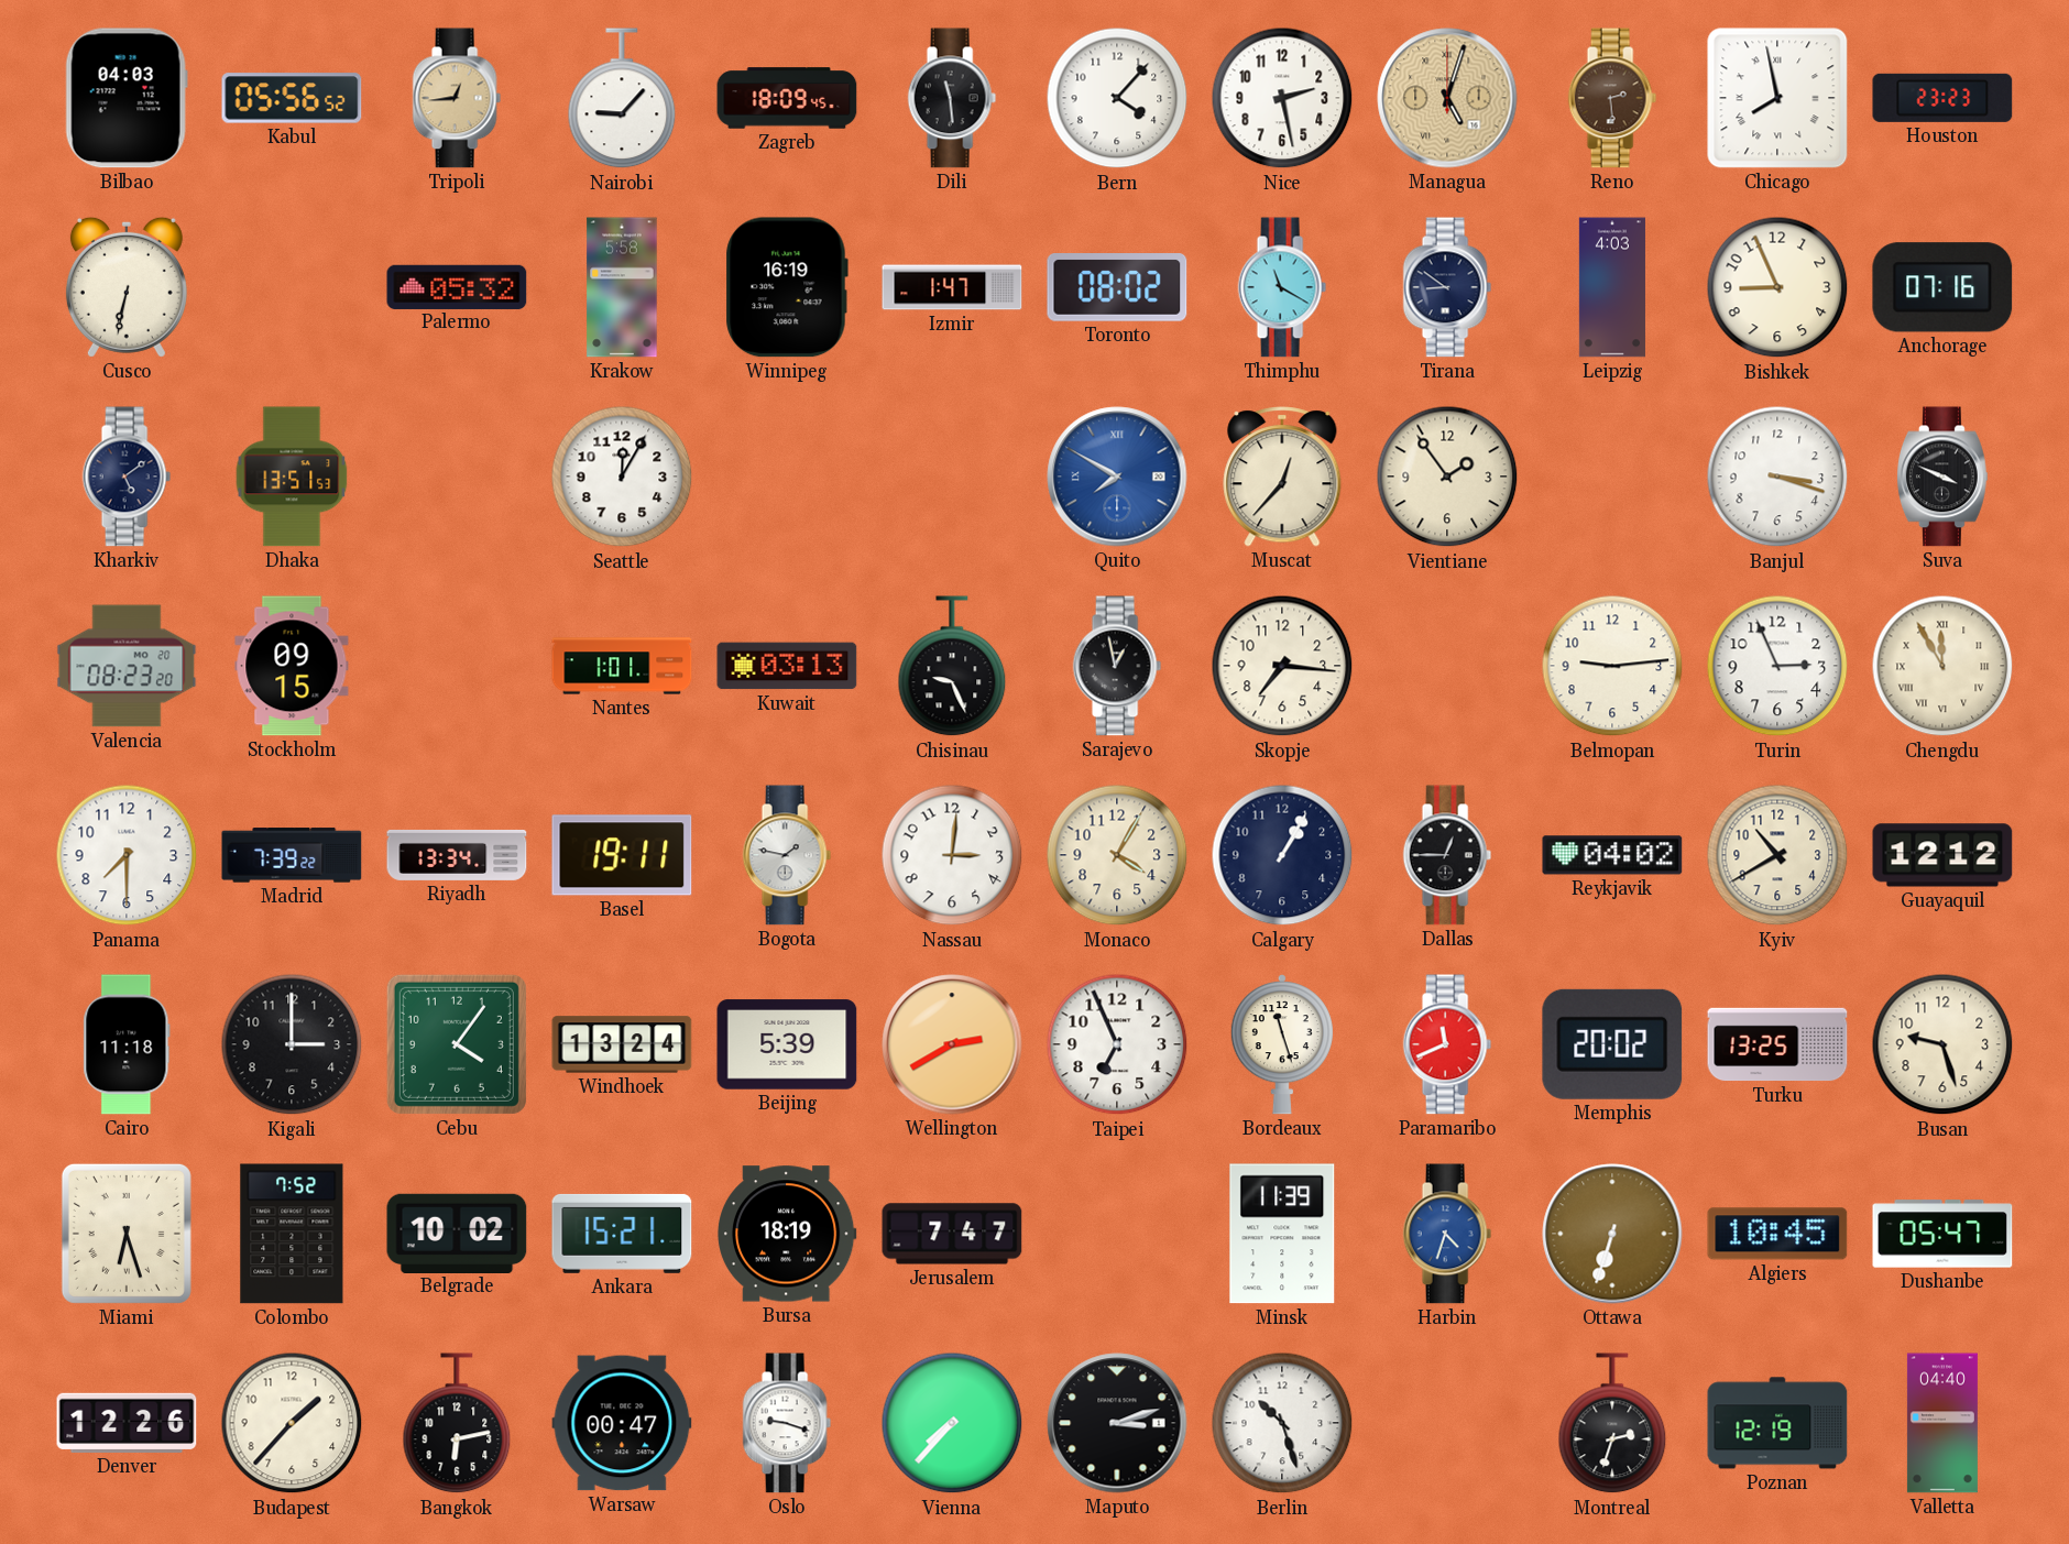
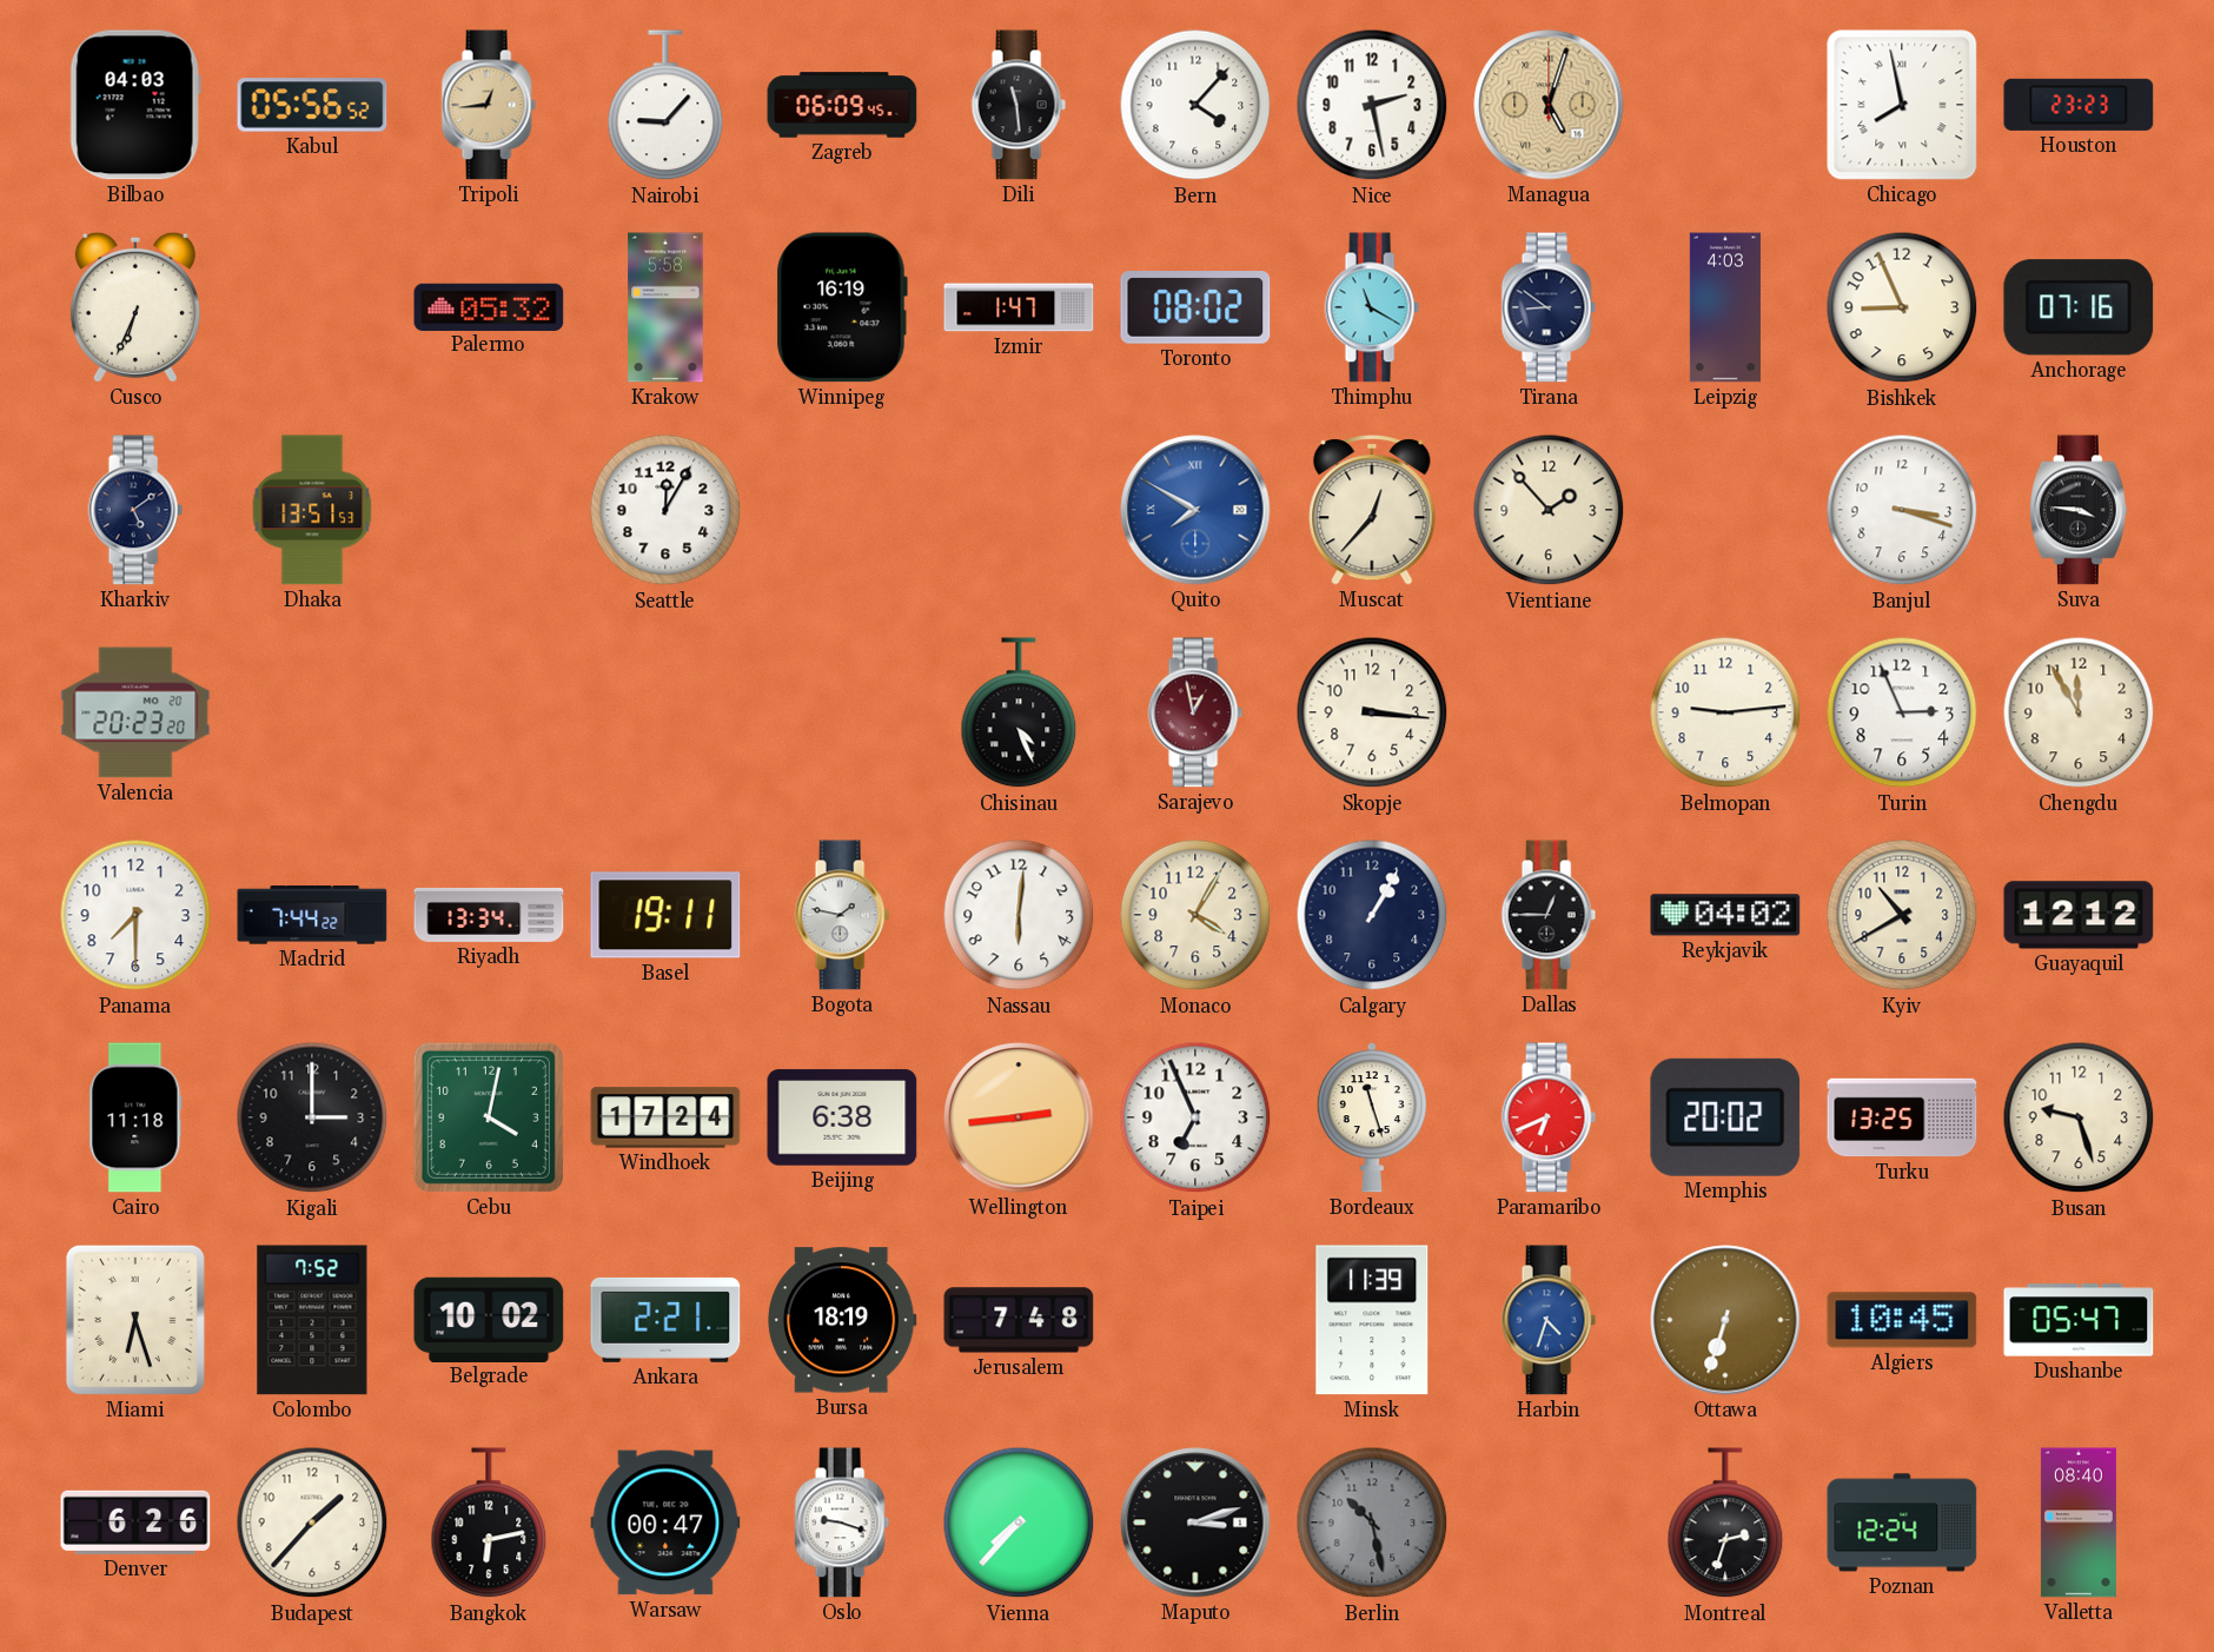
Zagreb: 18:09 -> 06:09
Reno: 2:29 -> none
Cusco: 6:32 -> 6:34
Vientiane: 1:54 -> 1:53
Suva: 3:49 -> 3:46
Valencia: 08:23 -> 20:23
Stockholm: 09:15 -> none
Nantes: 1:01 -> none
Kuwait: 03:13 -> none
Chisinau: 9:26 -> 4:26
Sarajevo dial: black -> burgundy
Skopje: 7:16 -> 3:16
Chengdu numerals: Roman -> Arabic
Madrid: 7:39 -> 7:44
Nassau: 3:01 -> 6:01
Cebu: 4:06 -> 4:02
Windhoek: 13:24 -> 17:24
Beijing: 5:39 -> 6:38
Wellington: 2:40 -> 2:44
Paramaribo: 11:41 -> 6:41
Ankara: 15:21 -> 2:21
Jerusalem: 7:47 -> 7:48
Denver: 12:26 -> 6:26
Berlin: 10:27 -> 10:28
Berlin dial: white -> grey
Poznan: 12:19 -> 12:24
Valletta: 04:40 -> 08:40
